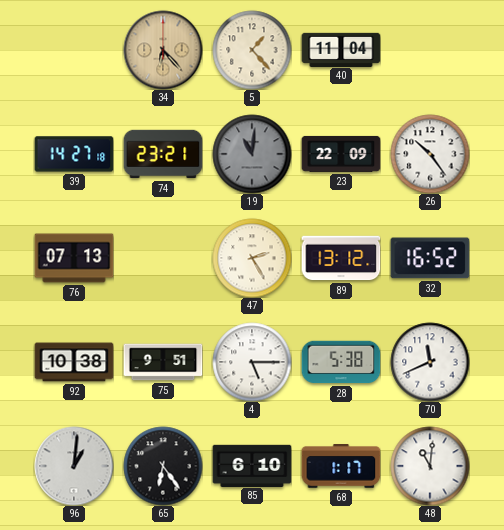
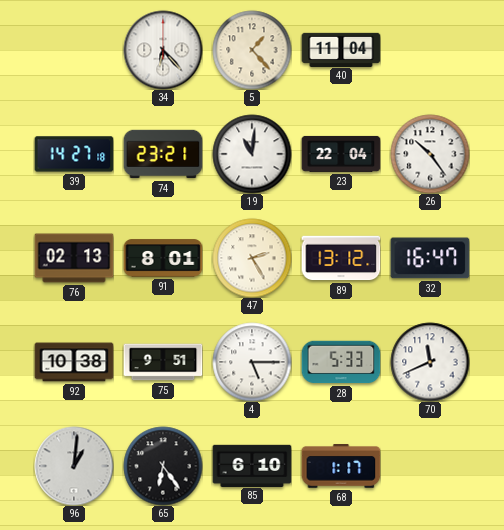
34 dial: champagne -> white
19 dial: grey -> white
23: 22:09 -> 22:04
76: 07:13 -> 02:13
91: none -> 8:01
32: 16:52 -> 16:47
28: 5:38 -> 5:33
48: 11:01 -> none
